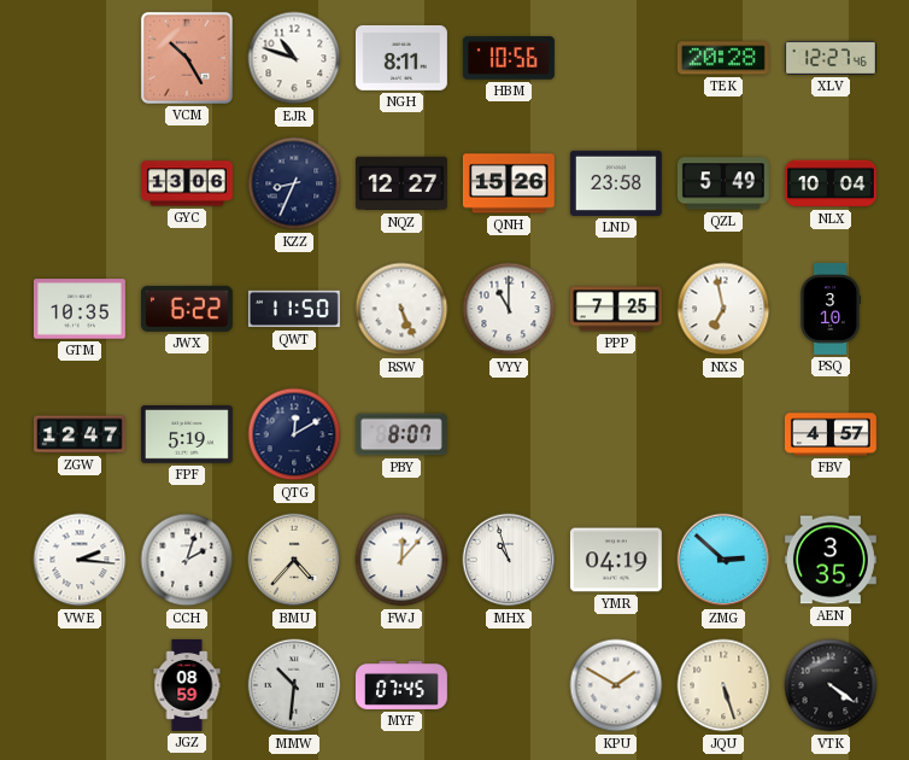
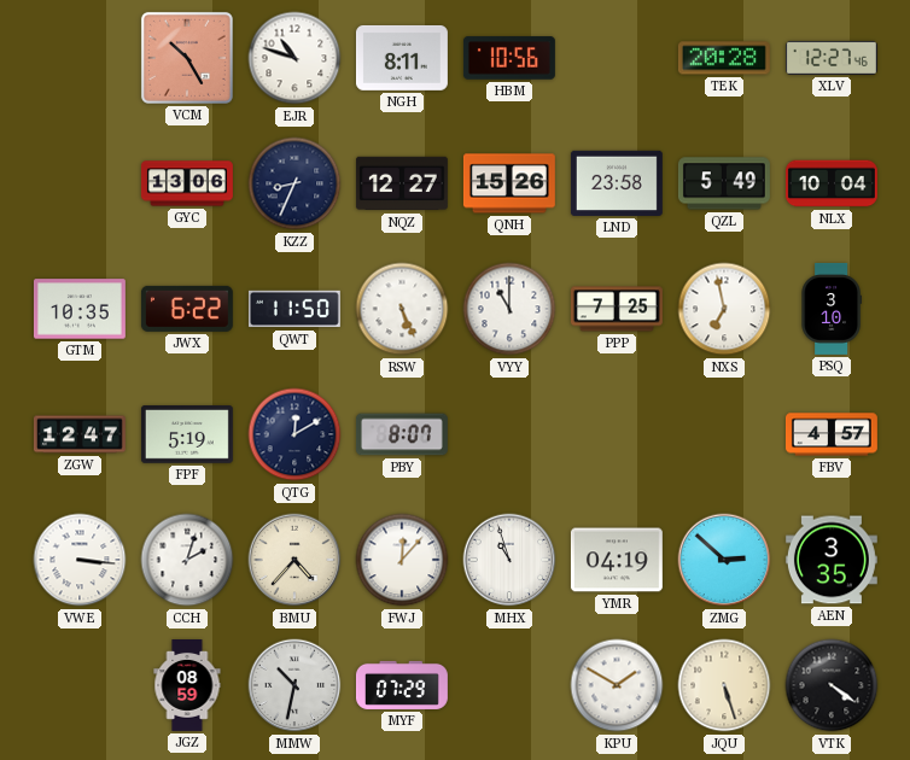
VWE: 2:16 -> 3:16
MMW: 10:31 -> 10:32
MYF: 07:45 -> 07:29
